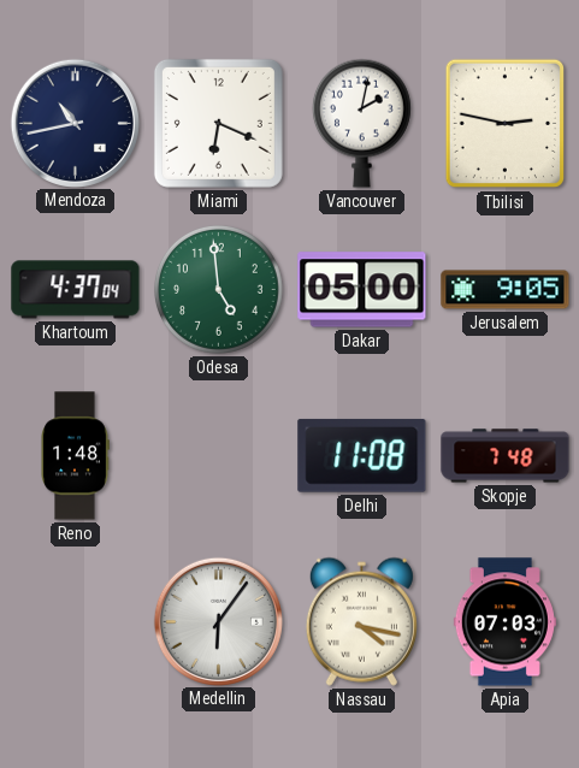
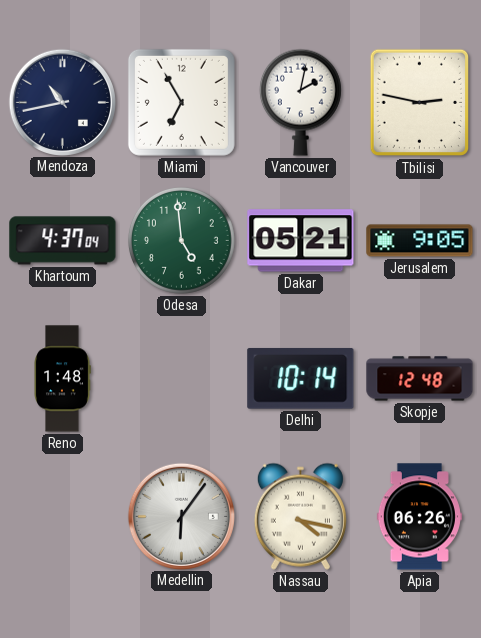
Miami: 6:19 -> 6:55
Dakar: 05:00 -> 05:21
Delhi: 11:08 -> 10:14
Skopje: 7:48 -> 12:48
Apia: 07:03 -> 06:26
